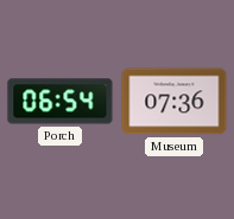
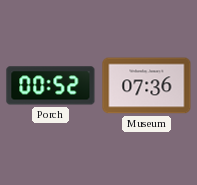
Porch: 06:54 -> 00:52
